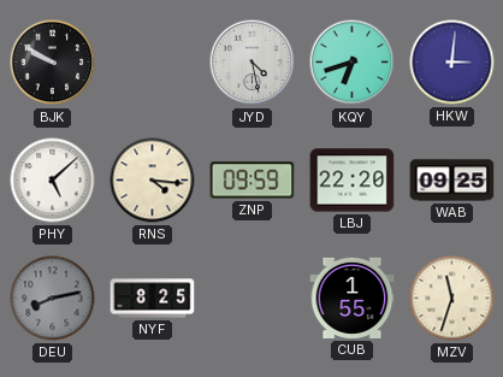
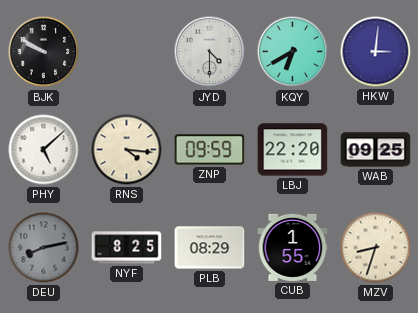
JYD: 4:28 -> 4:30
KQY: 6:42 -> 6:40
PLB: none -> 08:29
MZV: 11:33 -> 8:33
